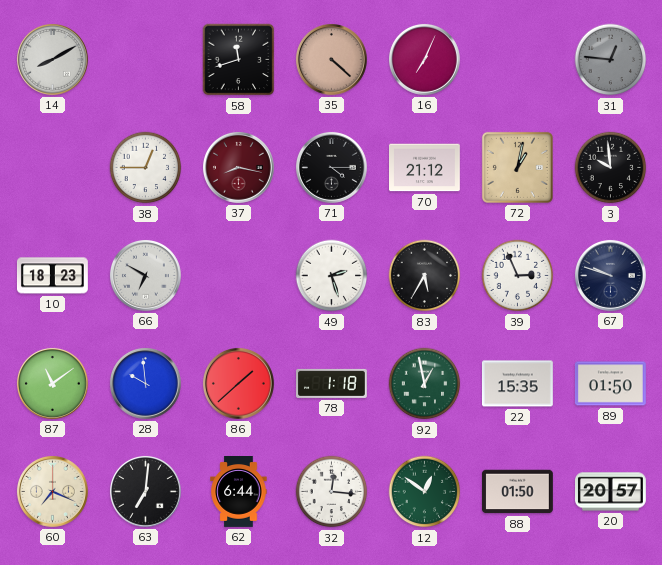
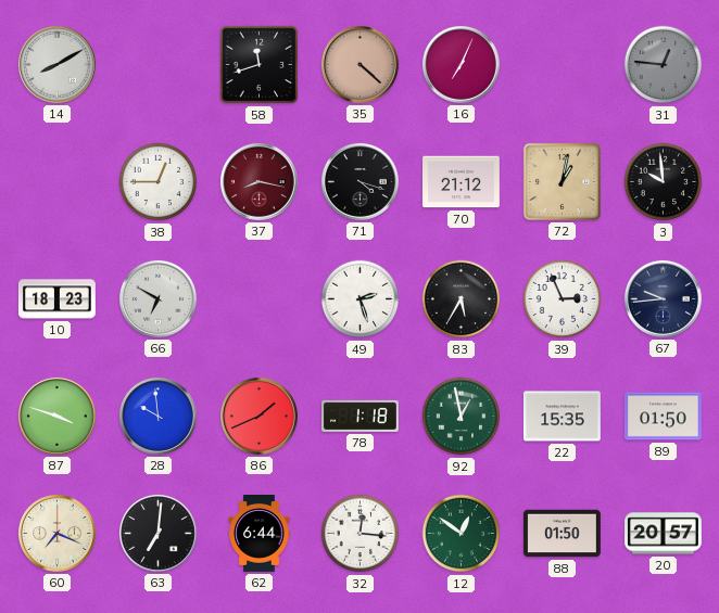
71: 4:15 -> 4:18
67: 9:48 -> 9:44
87: 11:09 -> 3:48
86: 1:38 -> 1:41
